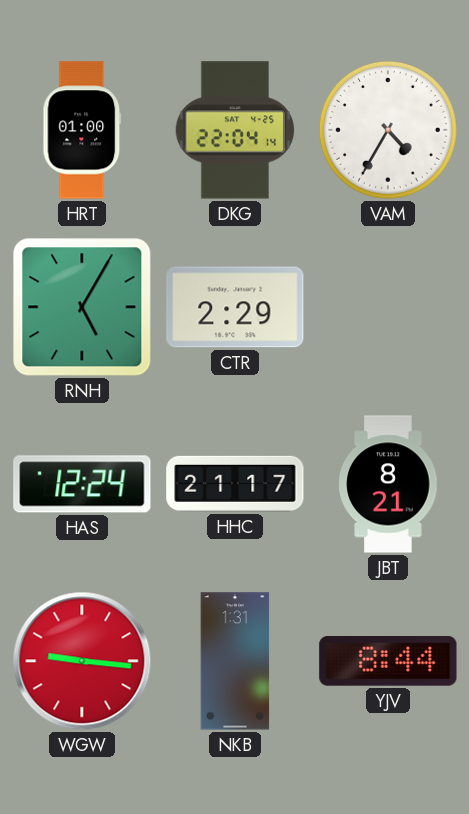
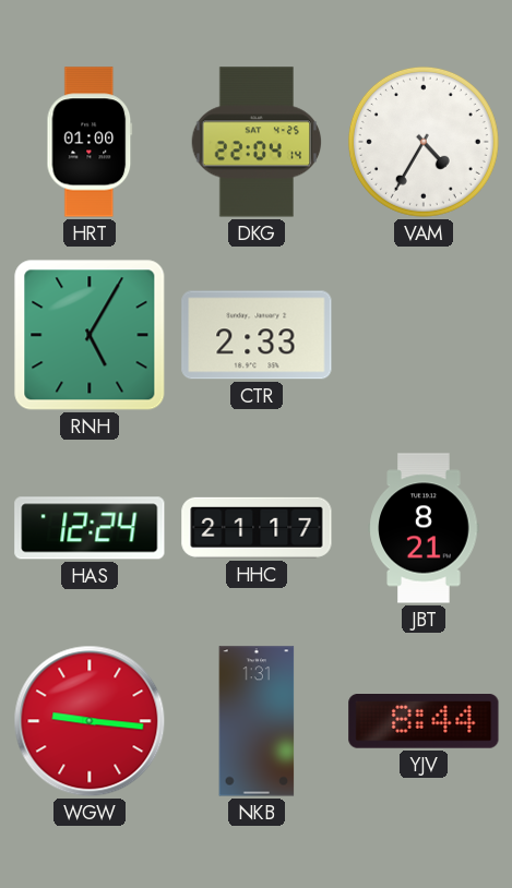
CTR: 2:29 -> 2:33
